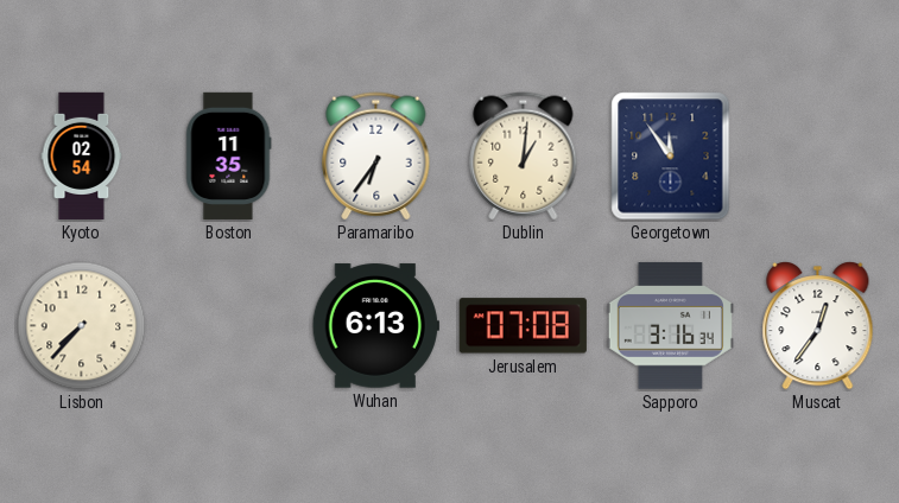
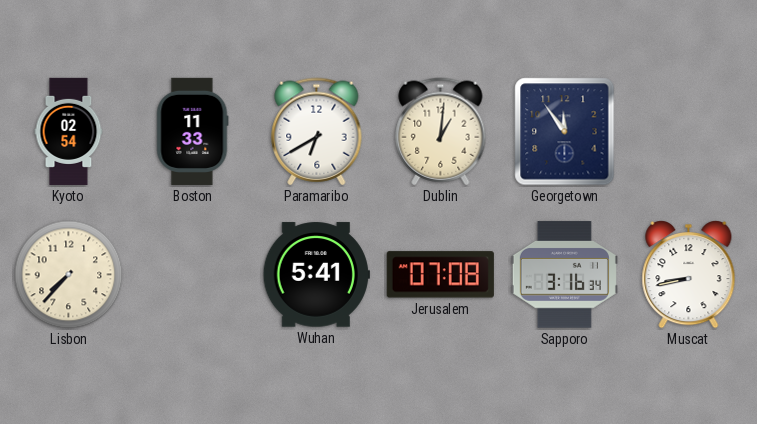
Boston: 11:35 -> 11:33
Paramaribo: 6:36 -> 6:40
Wuhan: 6:13 -> 5:41
Muscat: 12:36 -> 8:43
